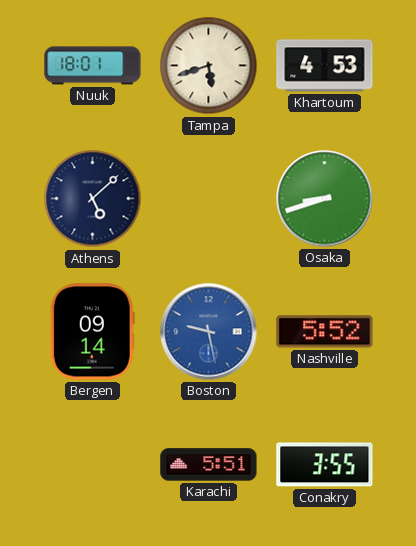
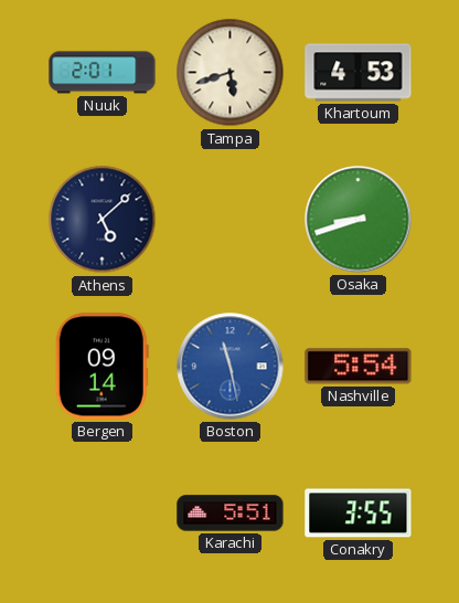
Nuuk: 18:01 -> 2:01
Boston: 9:28 -> 11:28
Nashville: 5:52 -> 5:54
